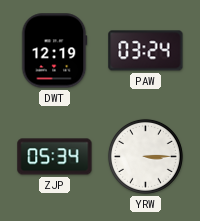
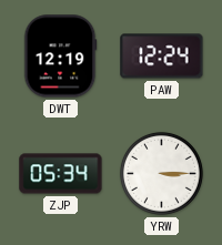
PAW: 03:24 -> 12:24
